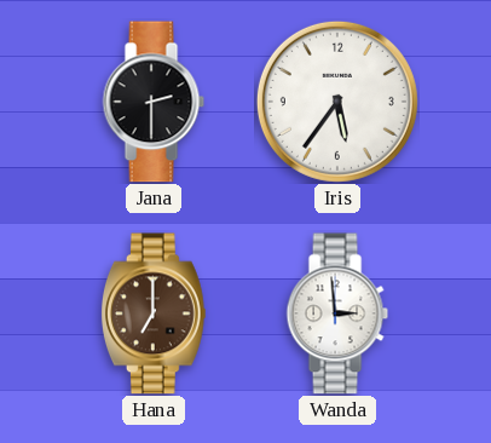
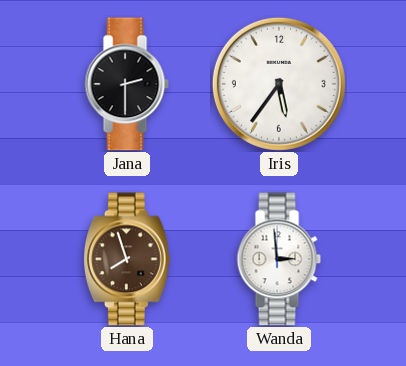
Hana: 7:00 -> 7:57
